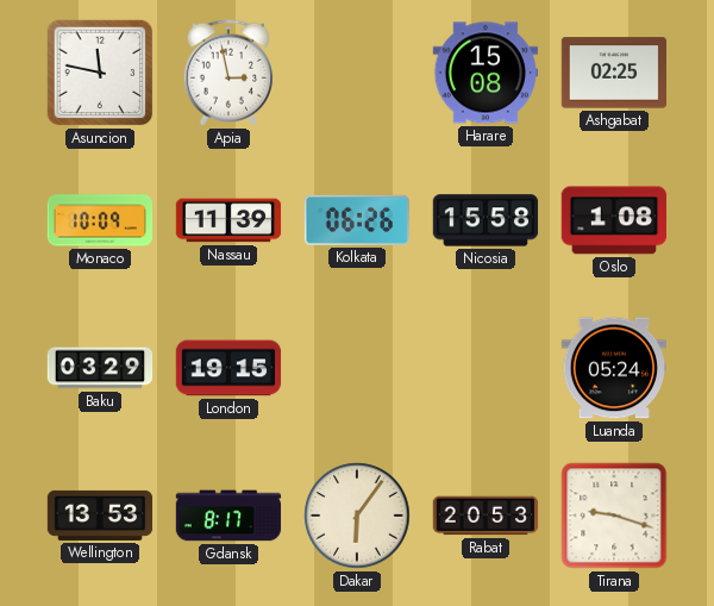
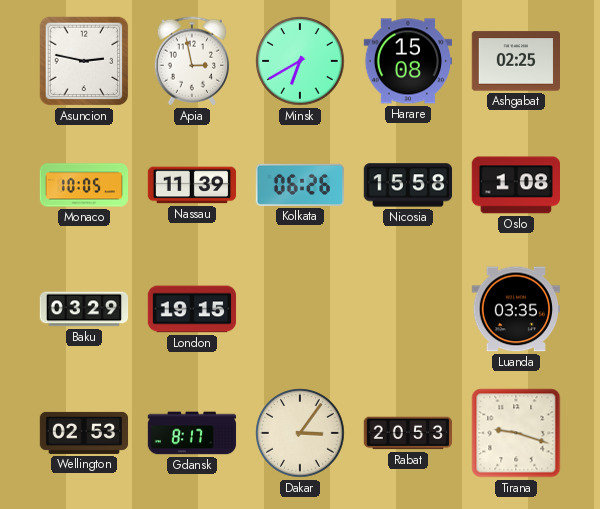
Asuncion: 11:47 -> 2:47
Minsk: none -> 6:40
Monaco: 10:09 -> 10:05
Luanda: 05:24 -> 03:35
Wellington: 13:53 -> 02:53
Dakar: 6:06 -> 3:06
